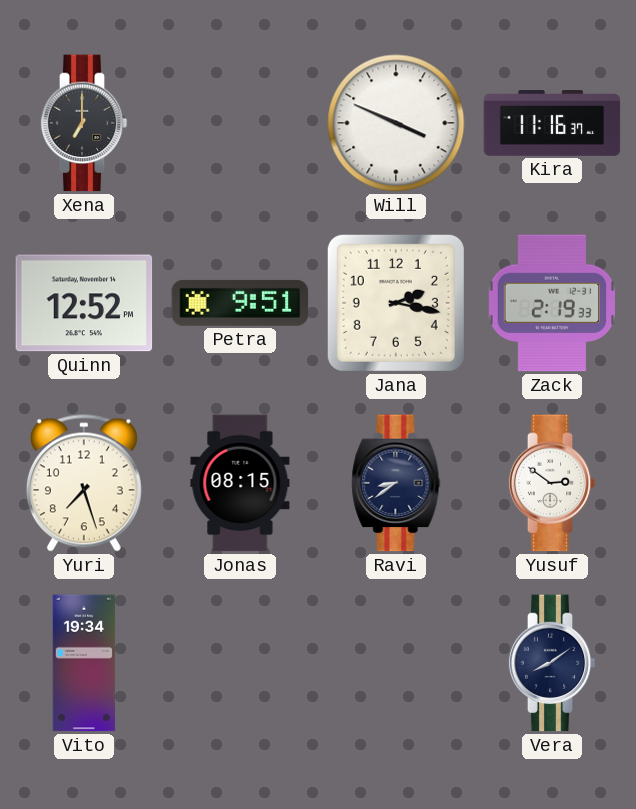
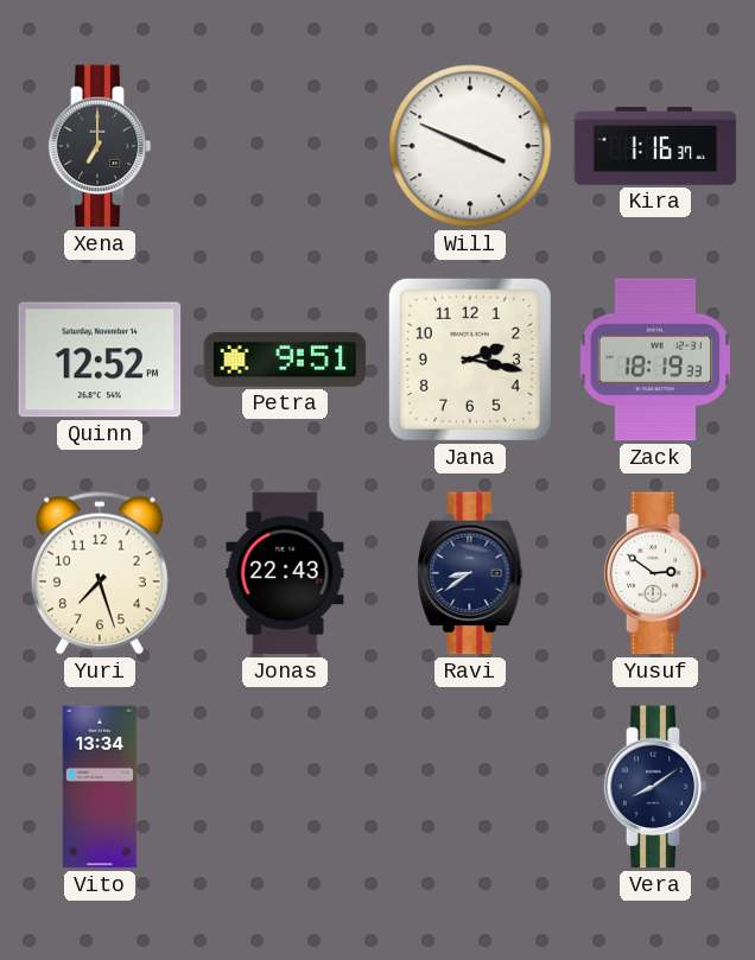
Kira: 11:16 -> 1:16
Zack: 2:19 -> 18:19
Jonas: 08:15 -> 22:43
Vito: 19:34 -> 13:34
